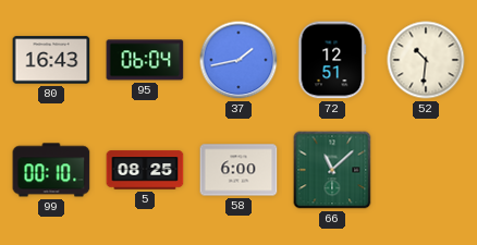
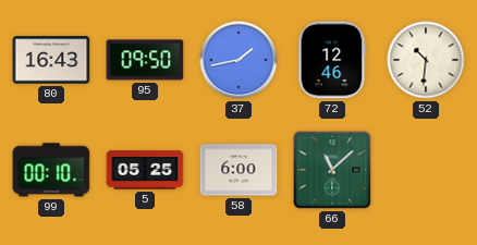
95: 06:04 -> 09:50
72: 12:51 -> 12:46
5: 08:25 -> 05:25
